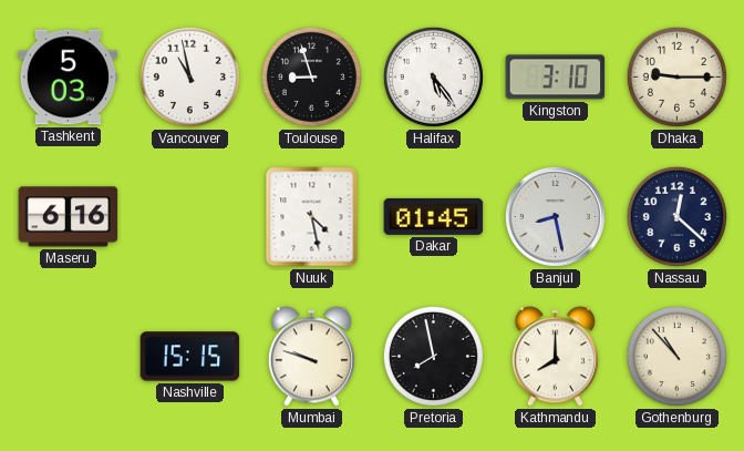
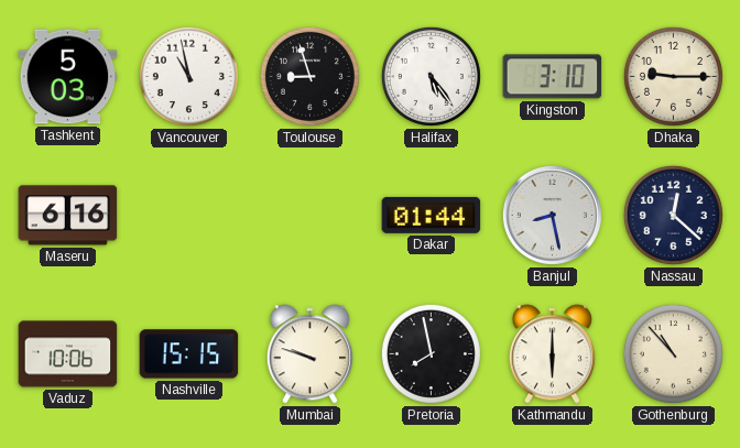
Nuuk: 4:28 -> none
Dakar: 01:45 -> 01:44
Vaduz: none -> 10:06
Kathmandu: 8:00 -> 6:00
